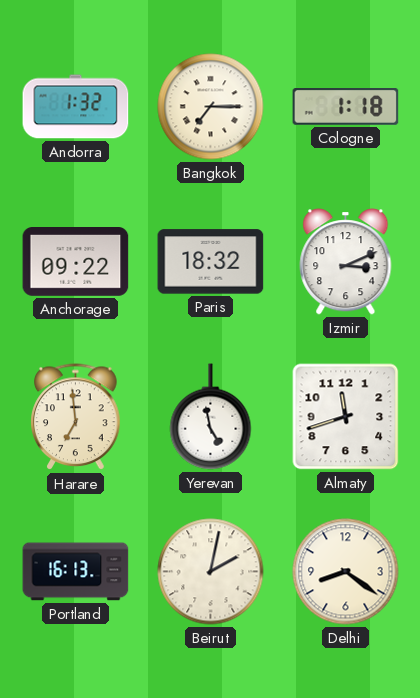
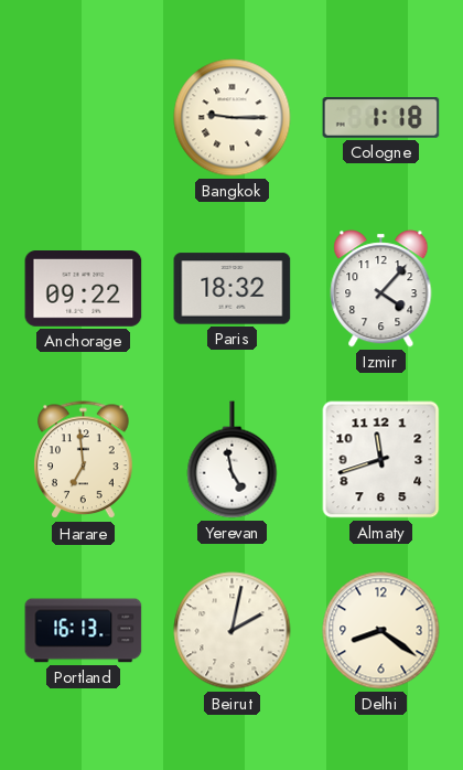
Andorra: 1:32 -> none
Bangkok: 7:15 -> 9:15
Izmir: 3:11 -> 4:07
